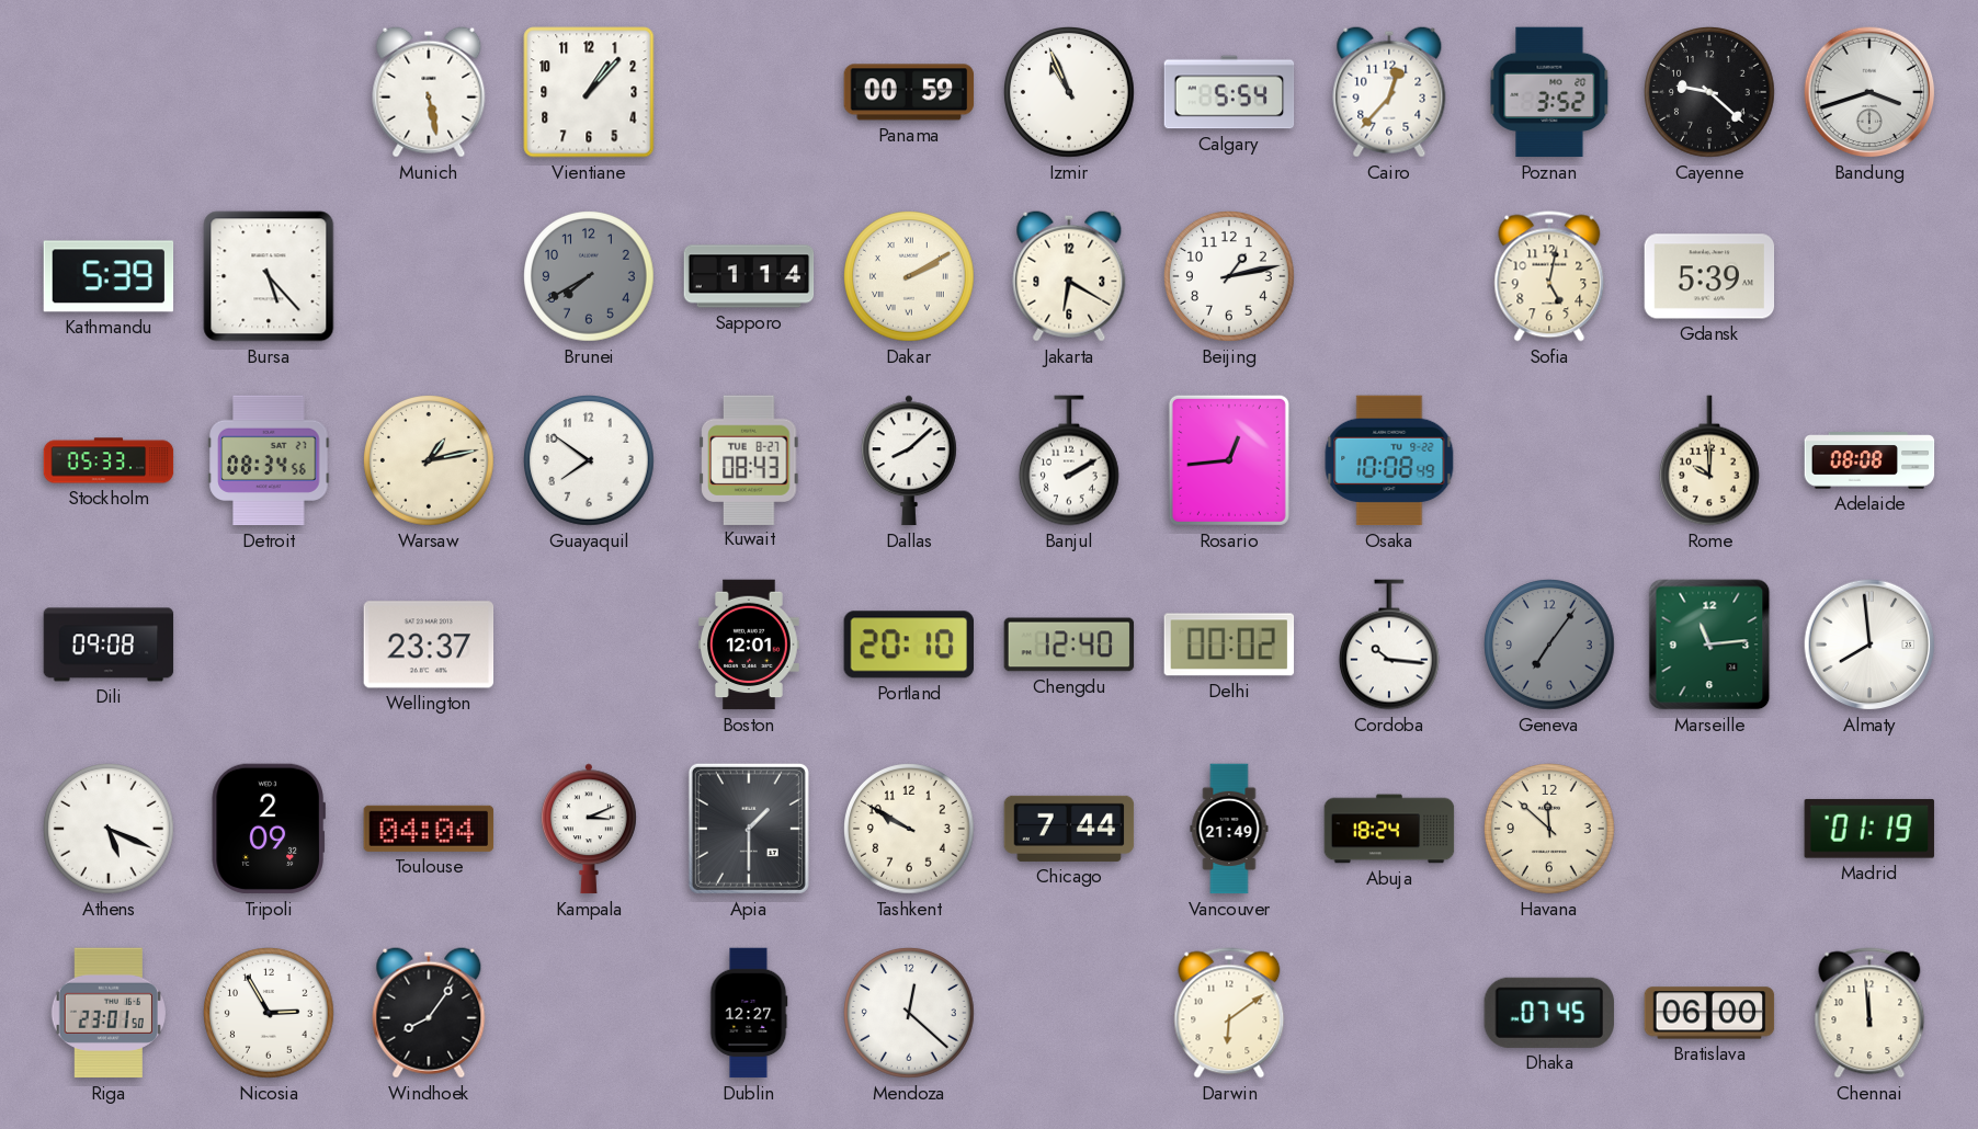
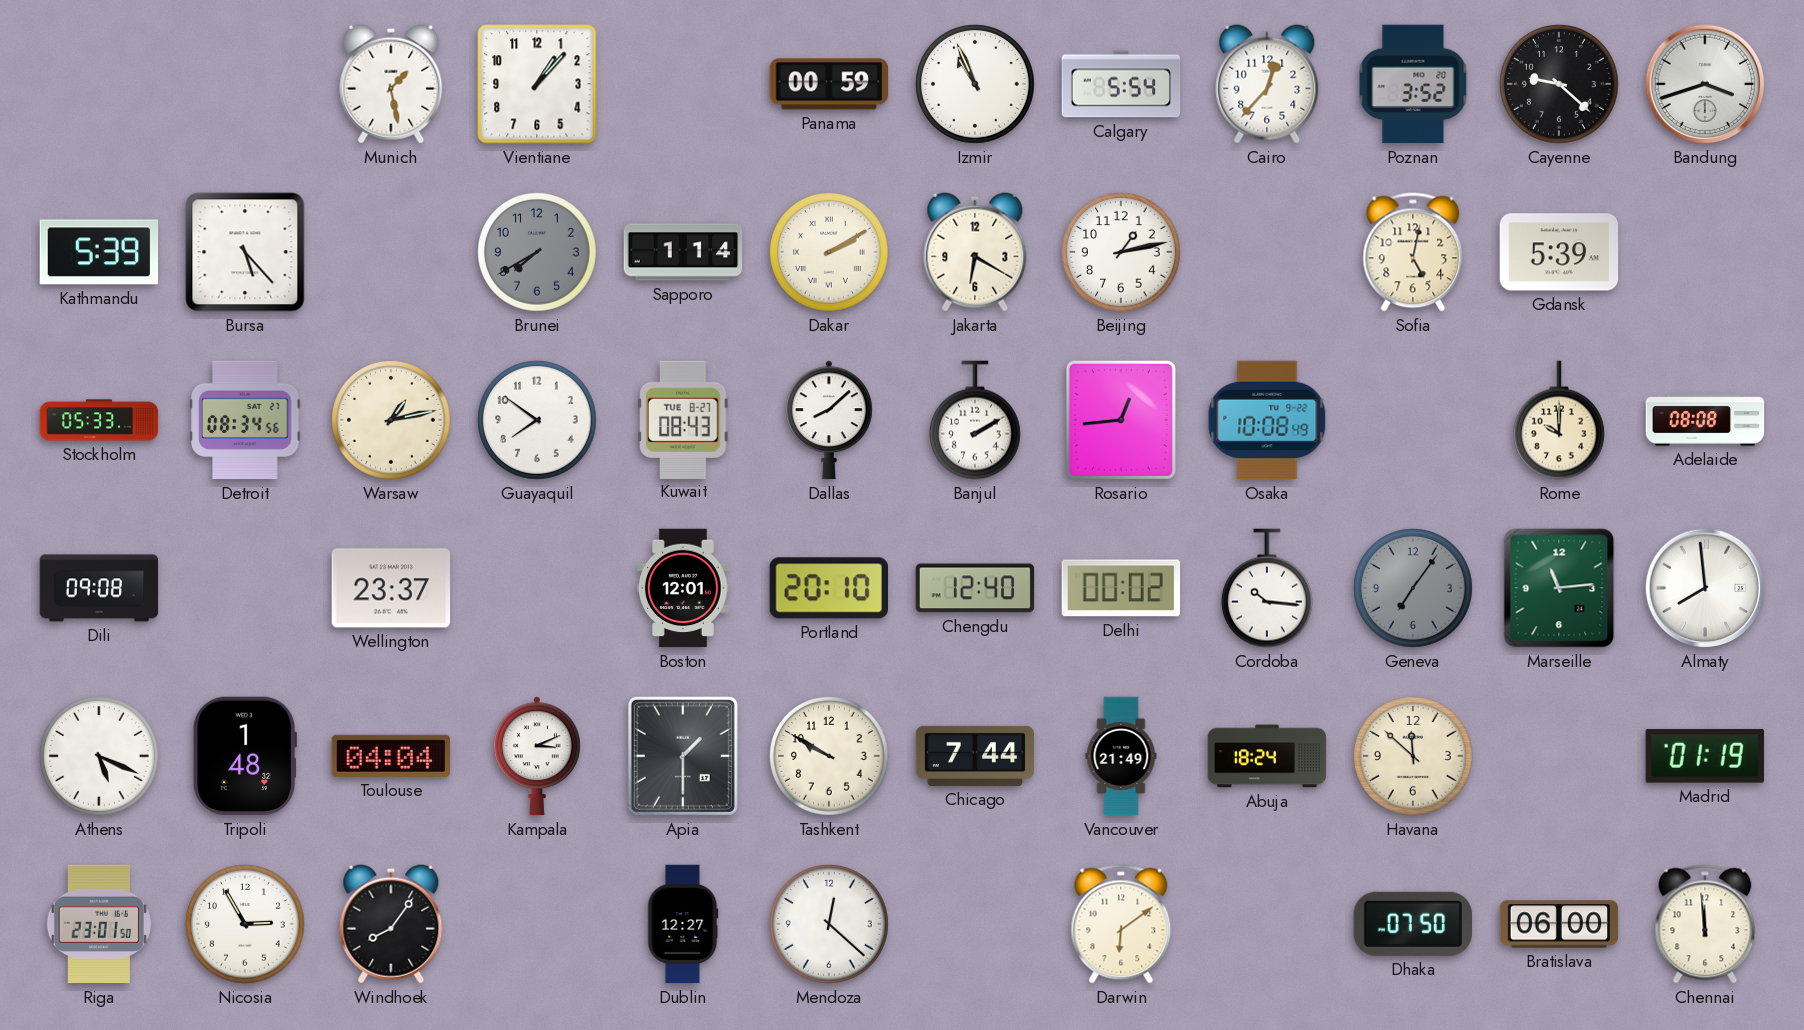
Munich: 5:28 -> 1:28
Tripoli: 2:09 -> 1:48
Dhaka: 07:45 -> 07:50
